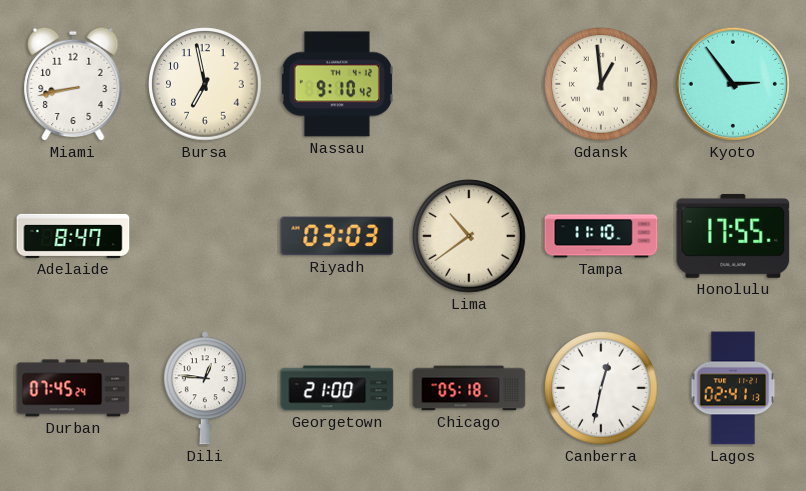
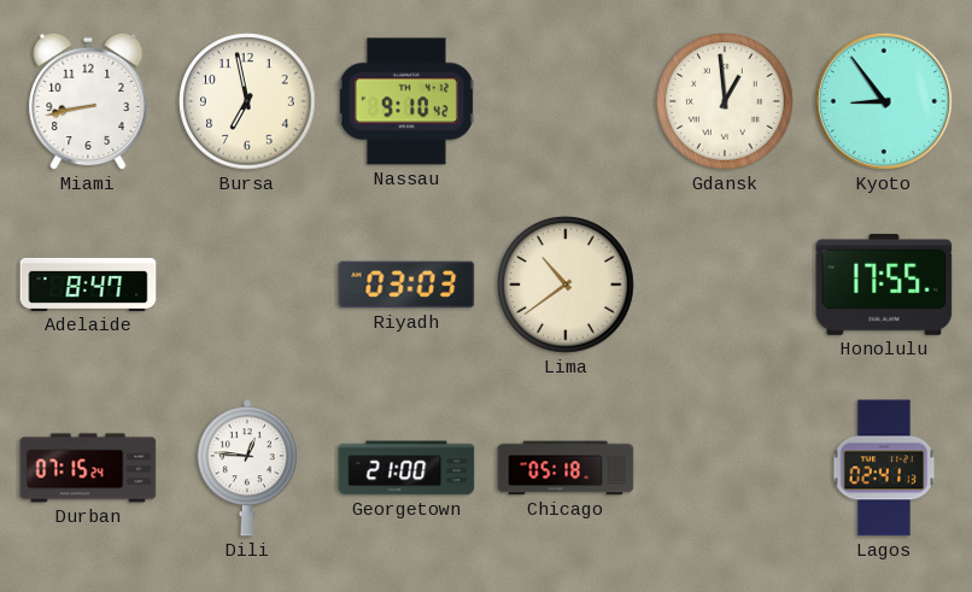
Kyoto: 2:54 -> 8:54
Tampa: 11:10 -> none
Durban: 07:45 -> 07:15
Canberra: 12:32 -> none
